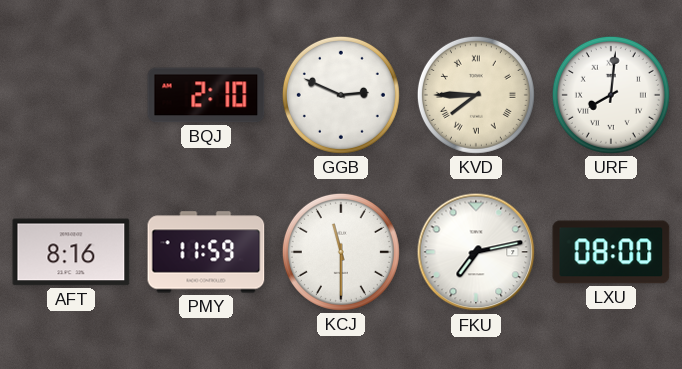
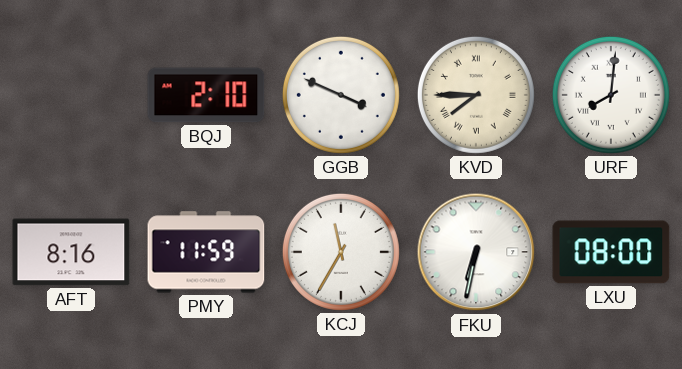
GGB: 2:49 -> 3:49
KCJ: 11:30 -> 11:35
FKU: 7:13 -> 6:32
